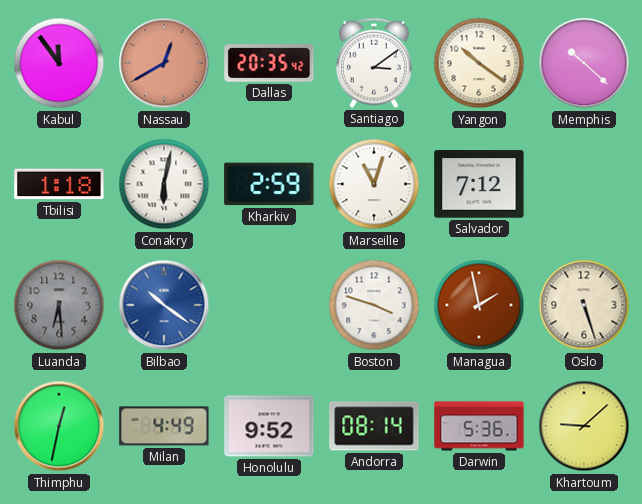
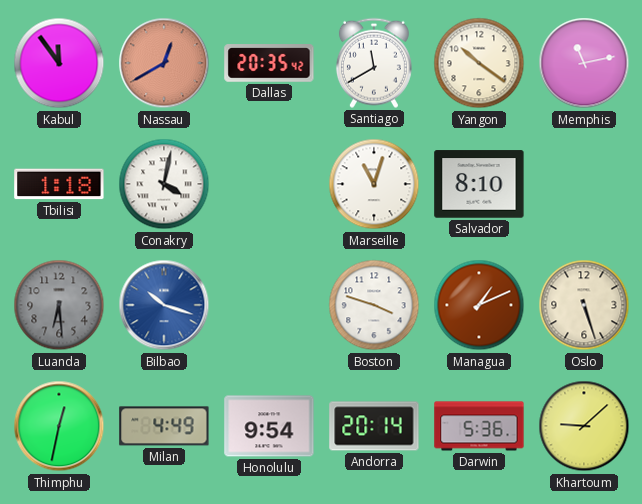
Santiago: 3:09 -> 11:40
Memphis: 10:22 -> 11:13
Conakry: 6:02 -> 4:02
Kharkiv: 2:59 -> none
Salvador: 7:12 -> 8:10
Bilbao: 10:21 -> 10:18
Managua: 1:58 -> 1:11
Honolulu: 9:52 -> 9:54
Andorra: 08:14 -> 20:14
